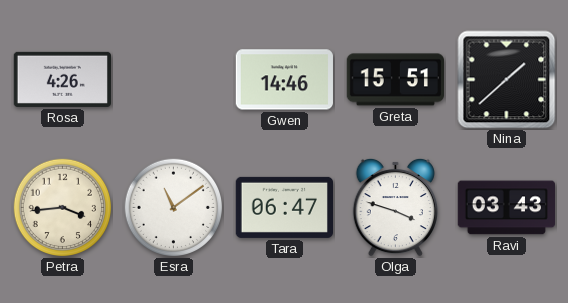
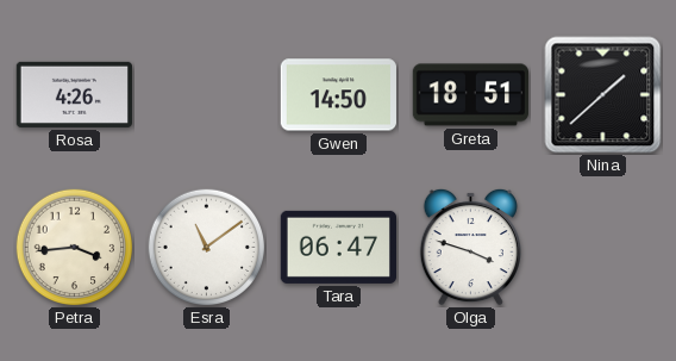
Gwen: 14:46 -> 14:50
Greta: 15:51 -> 18:51
Ravi: 03:43 -> none
